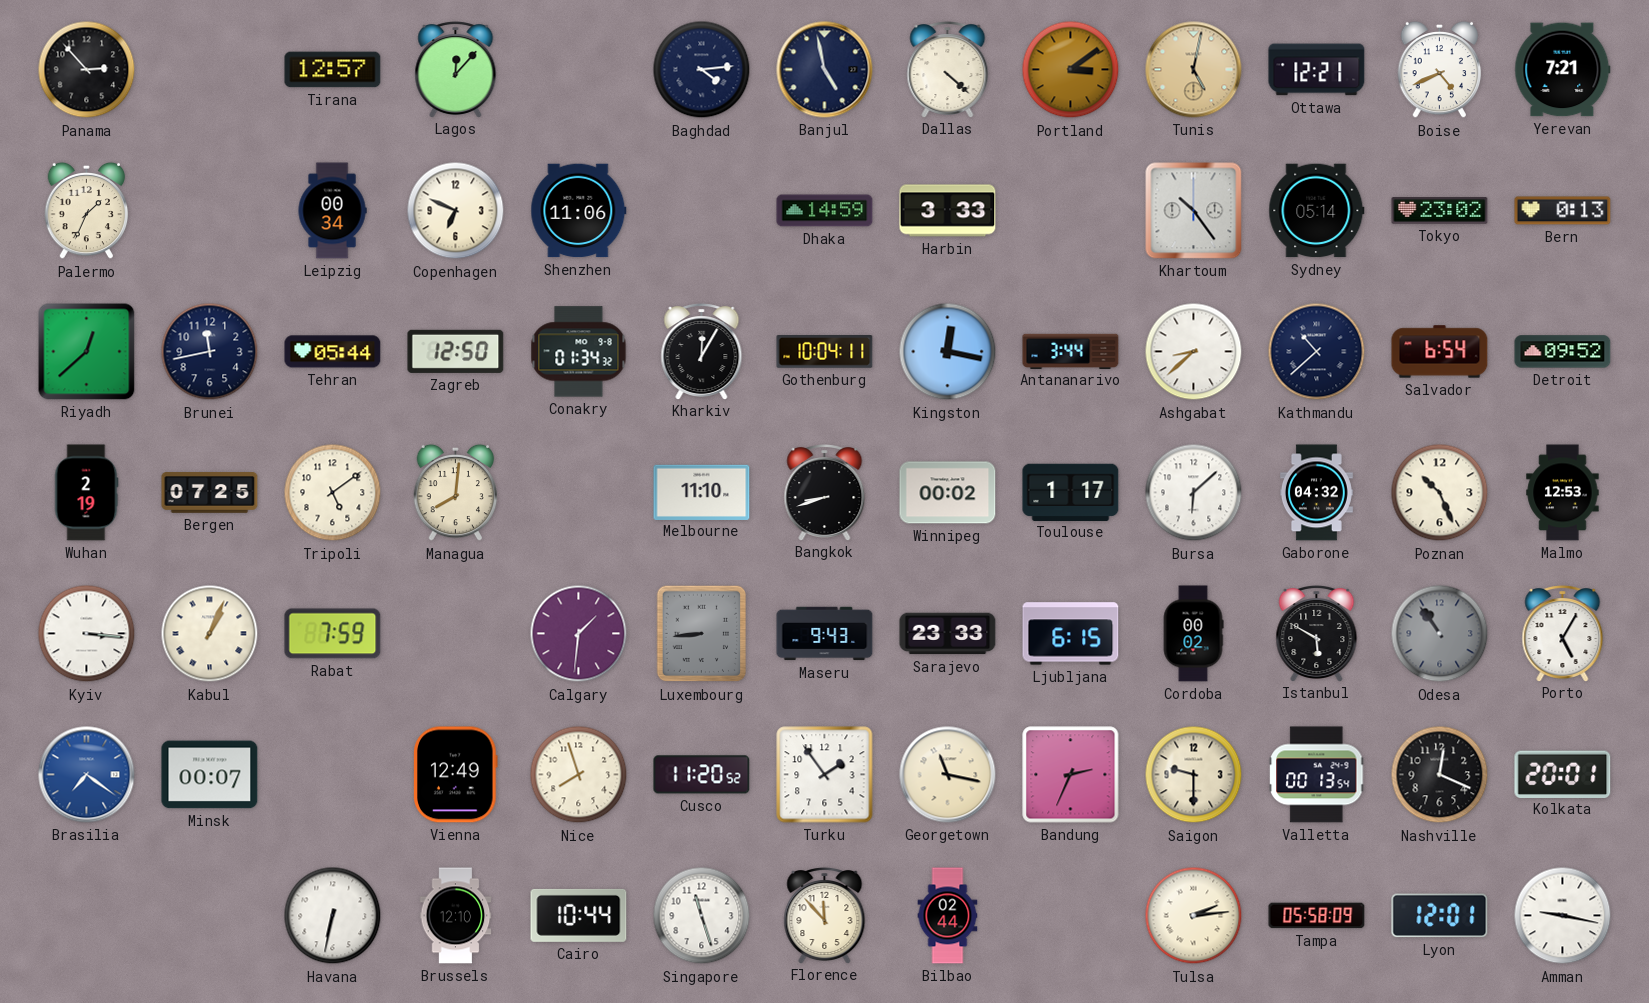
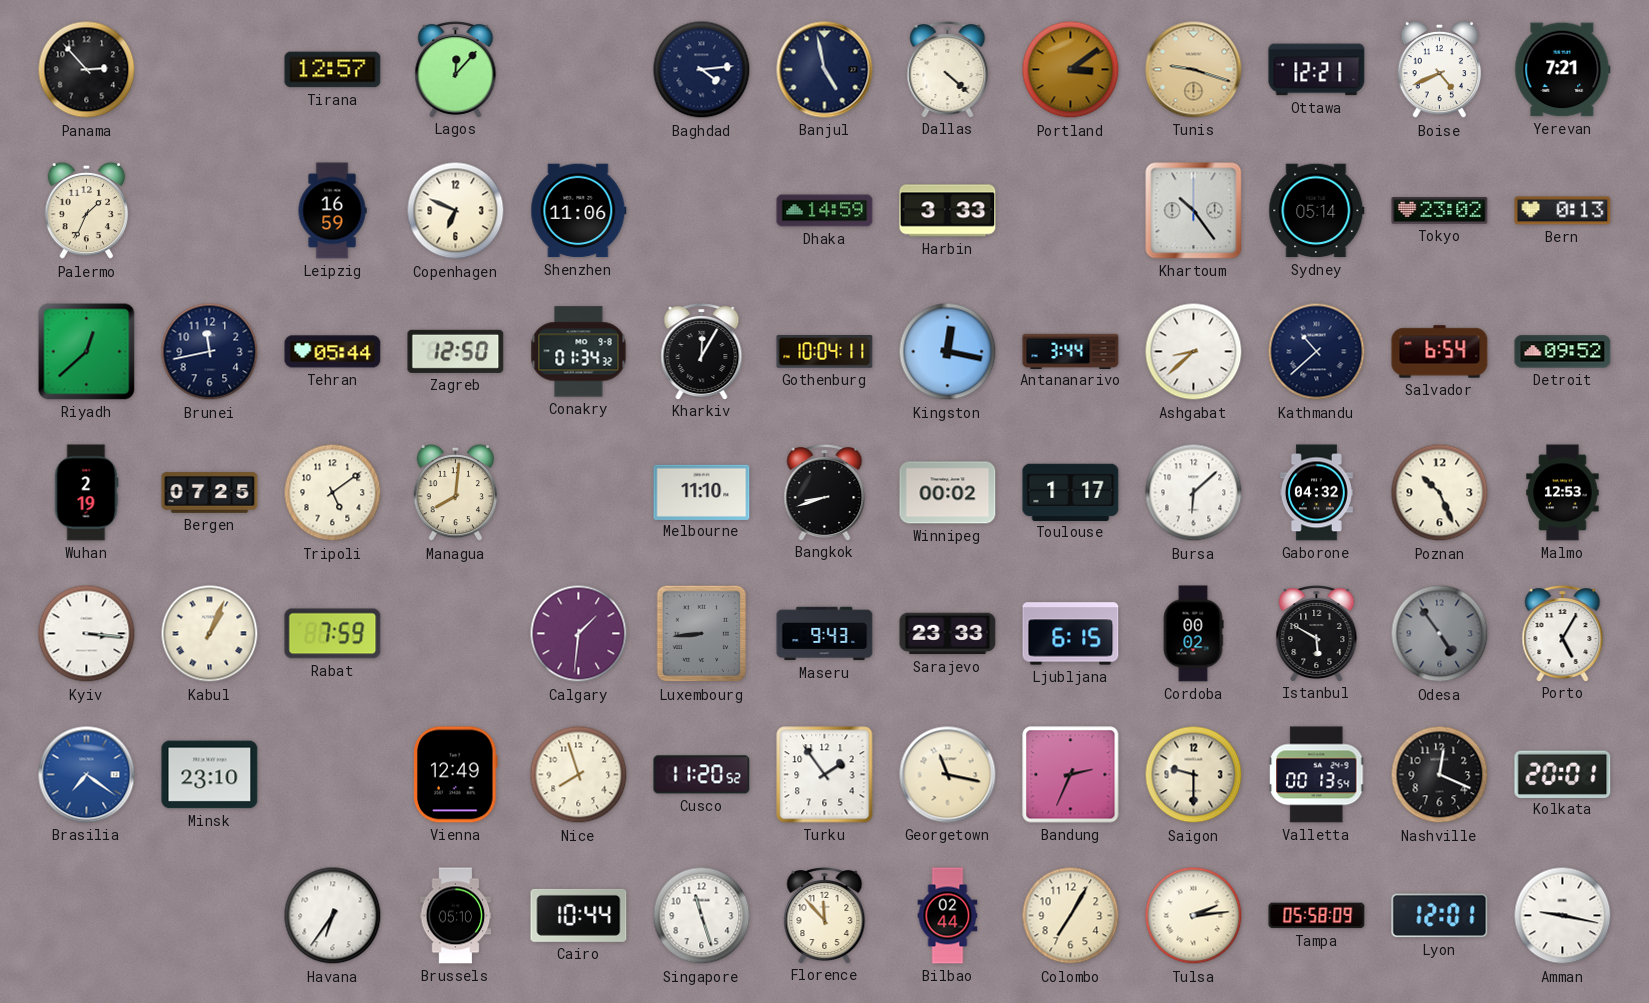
Tunis: 5:02 -> 9:18
Leipzig: 00:34 -> 16:59
Odesa: 10:54 -> 4:54
Minsk: 00:07 -> 23:10
Havana: 6:32 -> 6:36
Brussels: 12:10 -> 05:10
Colombo: none -> 7:05
